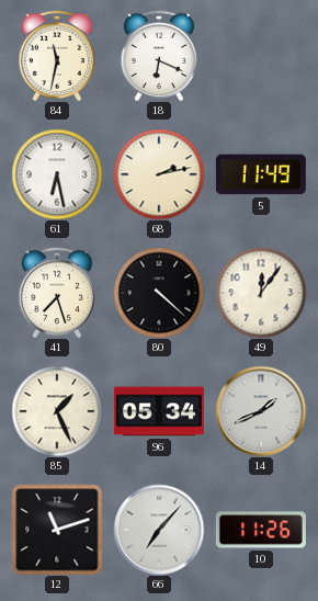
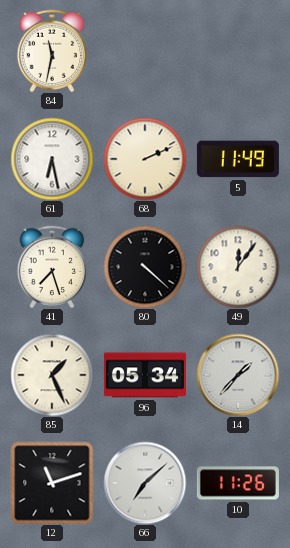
18: 6:19 -> none
68: 2:13 -> 2:11
14: 1:41 -> 1:37
66: 7:07 -> 7:08
